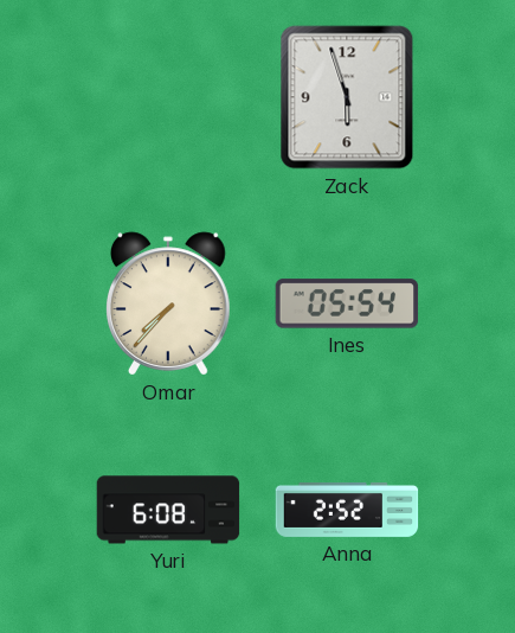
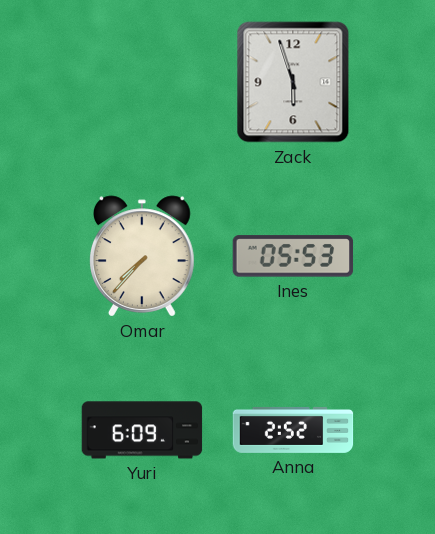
Ines: 05:54 -> 05:53
Yuri: 6:08 -> 6:09
